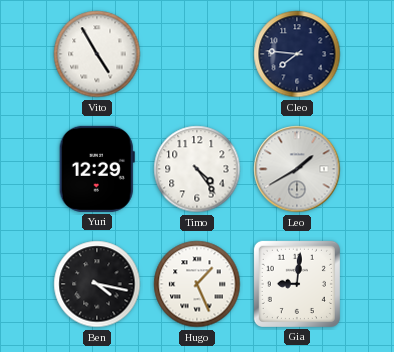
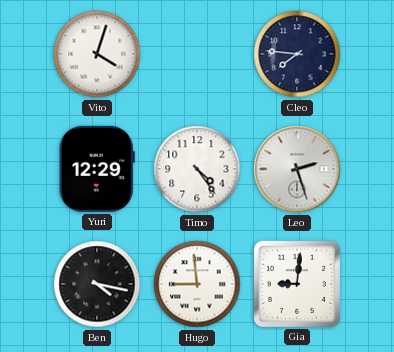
Vito: 4:55 -> 4:03
Leo: 1:40 -> 2:27
Hugo: 1:26 -> 8:59
